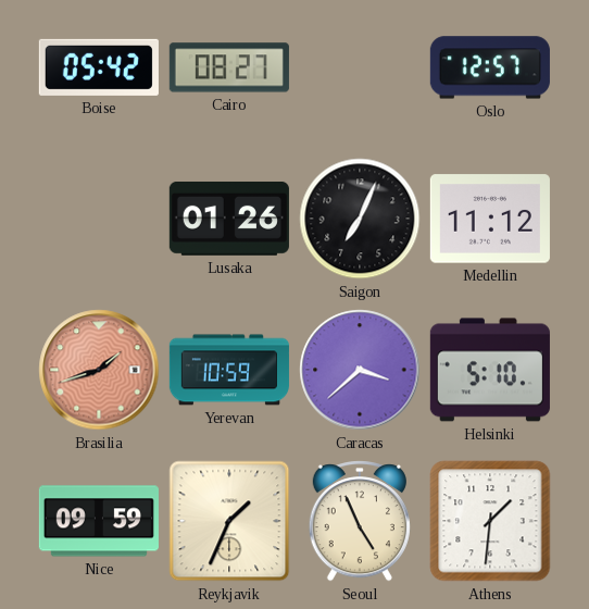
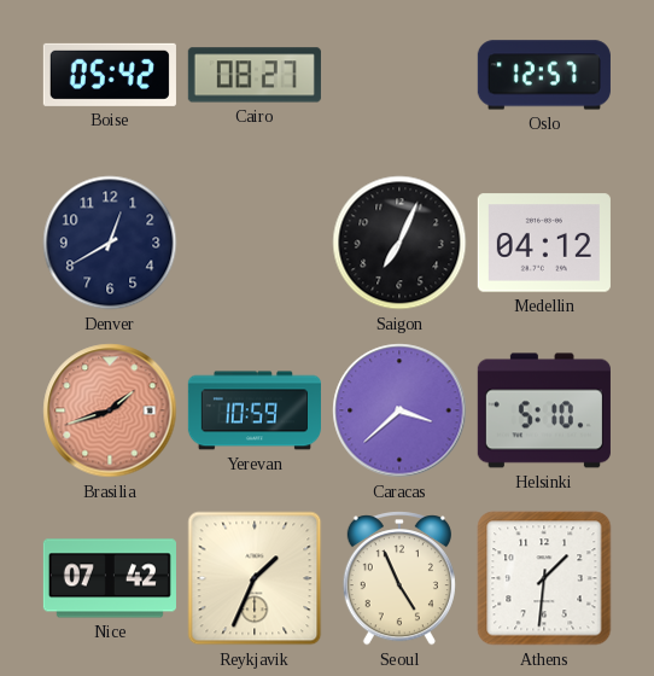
Denver: none -> 12:40
Lusaka: 01:26 -> none
Medellin: 11:12 -> 04:12
Nice: 09:59 -> 07:42
